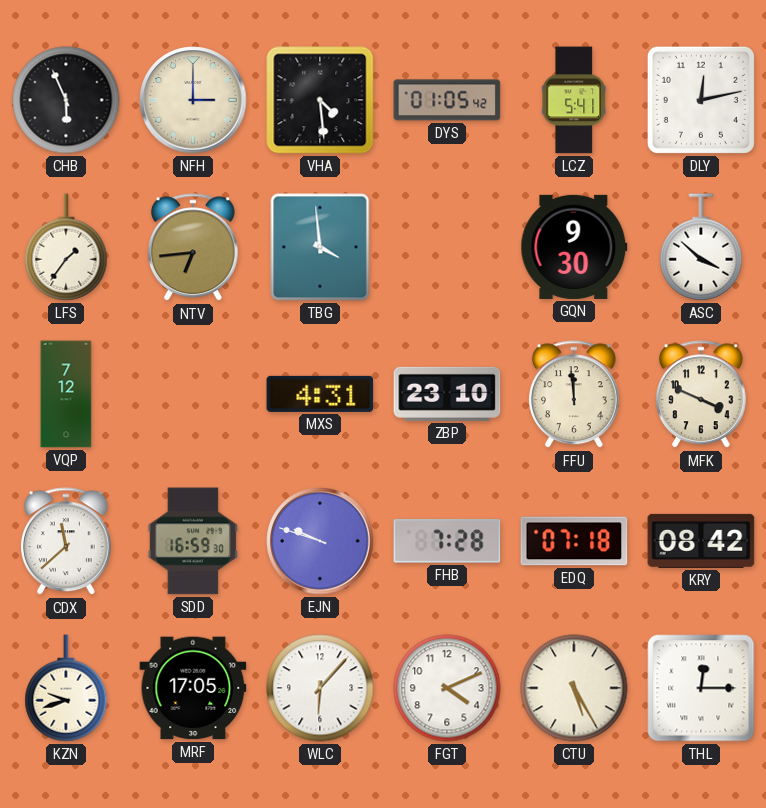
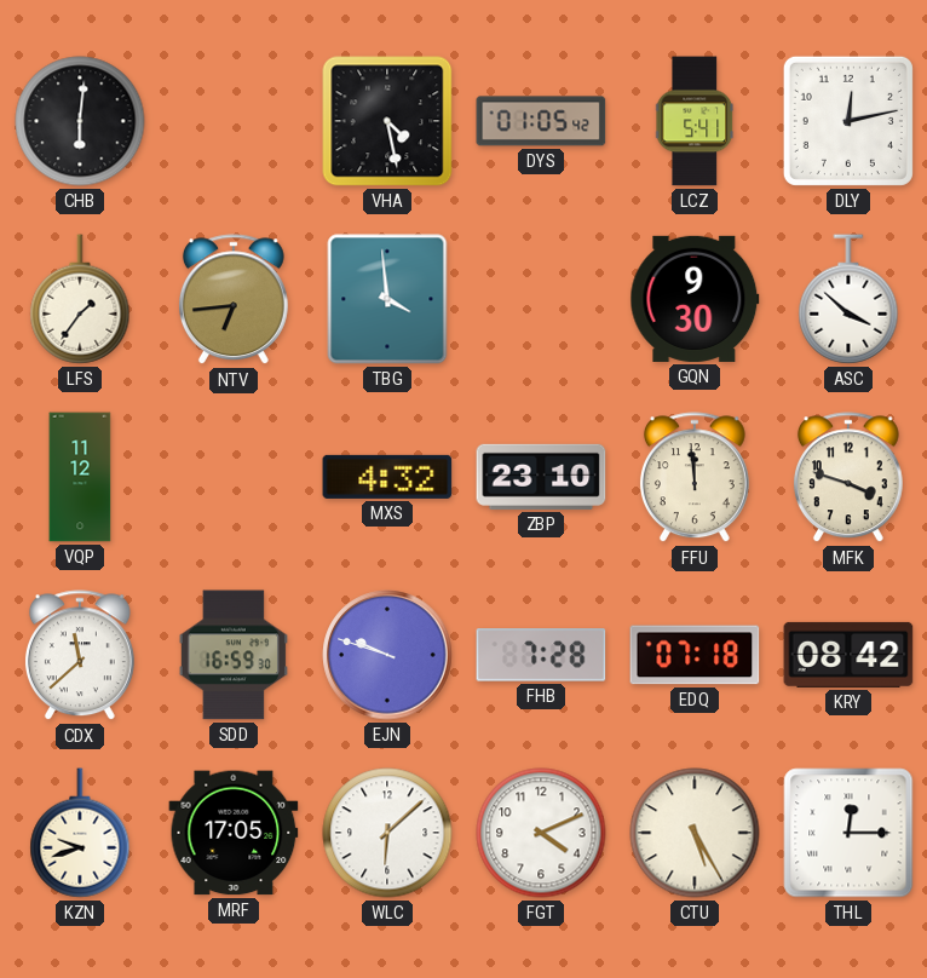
CHB: 5:56 -> 6:01
NFH: 3:00 -> none
VHA: 4:29 -> 4:28
VQP: 7:12 -> 11:12
MXS: 4:31 -> 4:32
MFK: 3:49 -> 3:48
WLC: 6:07 -> 6:08
